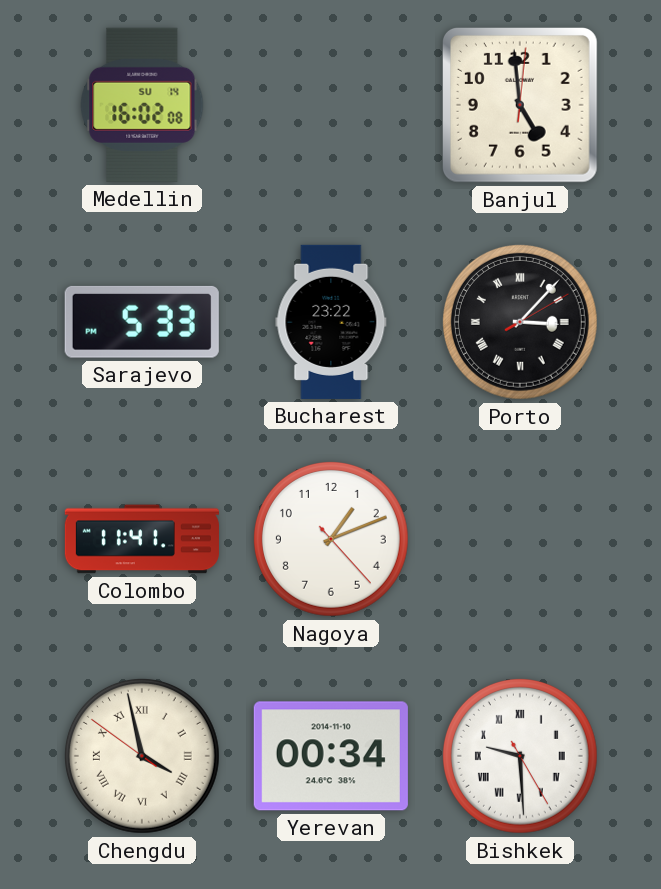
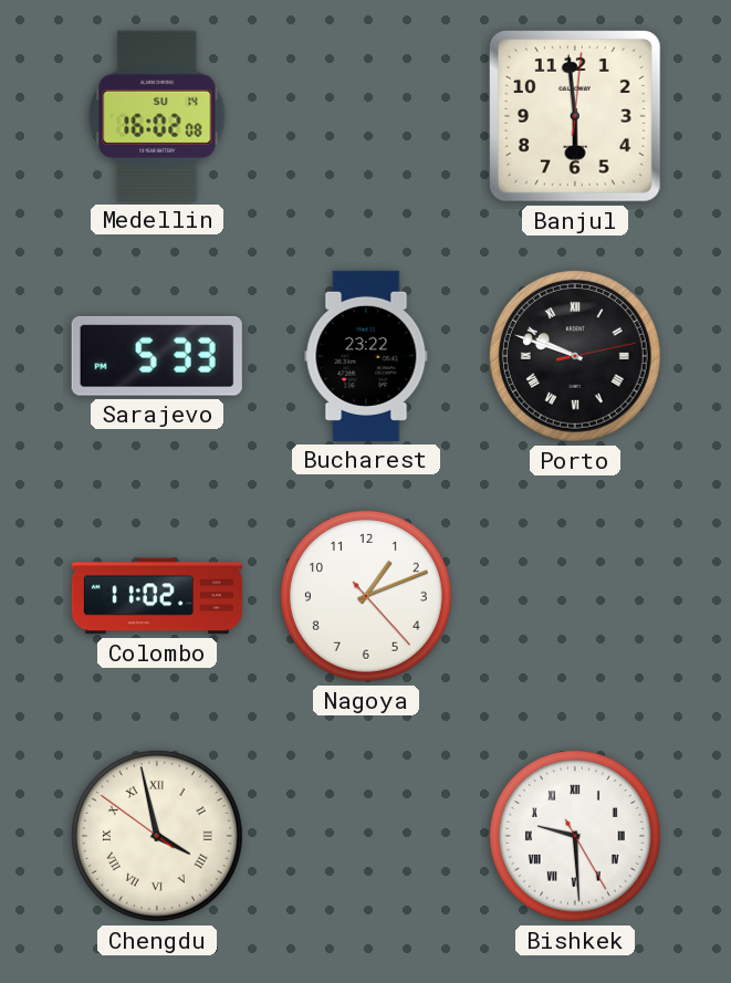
Banjul: 4:59 -> 5:59
Porto: 3:07 -> 9:48
Colombo: 11:41 -> 11:02
Yerevan: 00:34 -> none
